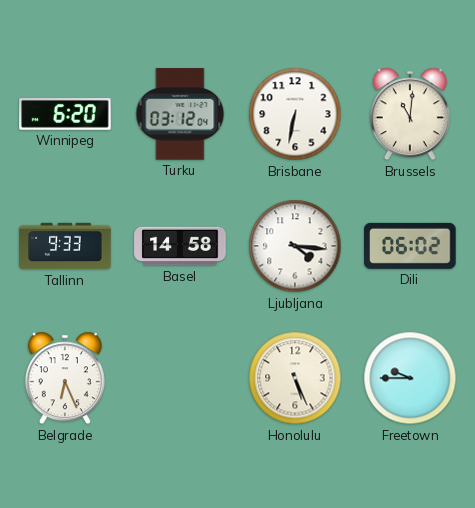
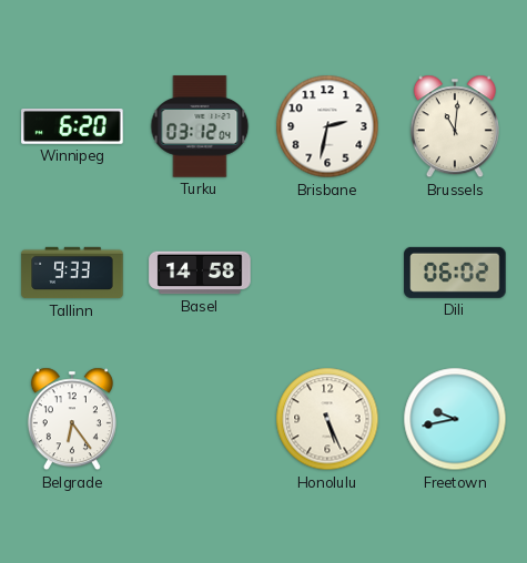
Brisbane: 6:32 -> 2:32
Ljubljana: 4:16 -> none
Belgrade: 6:26 -> 6:24
Freetown: 9:45 -> 9:43
